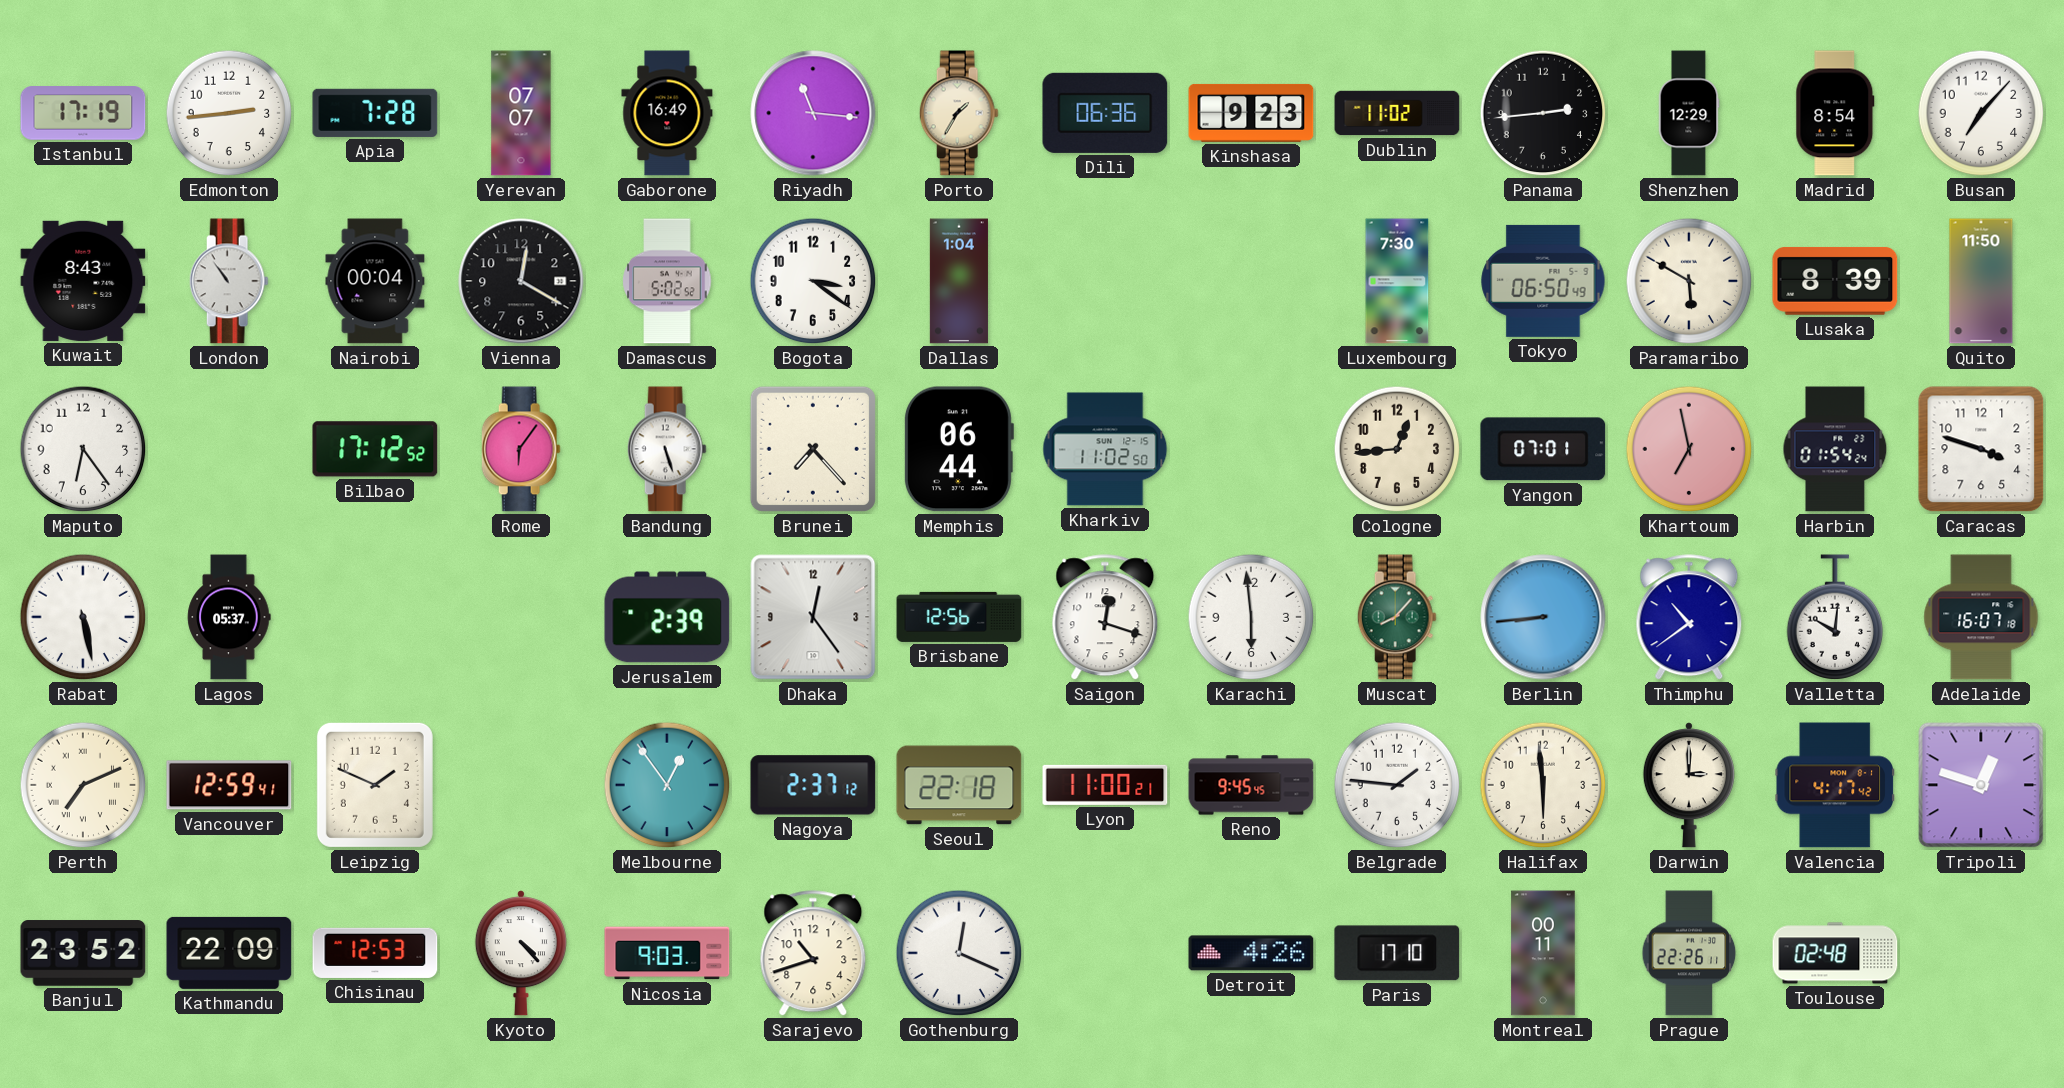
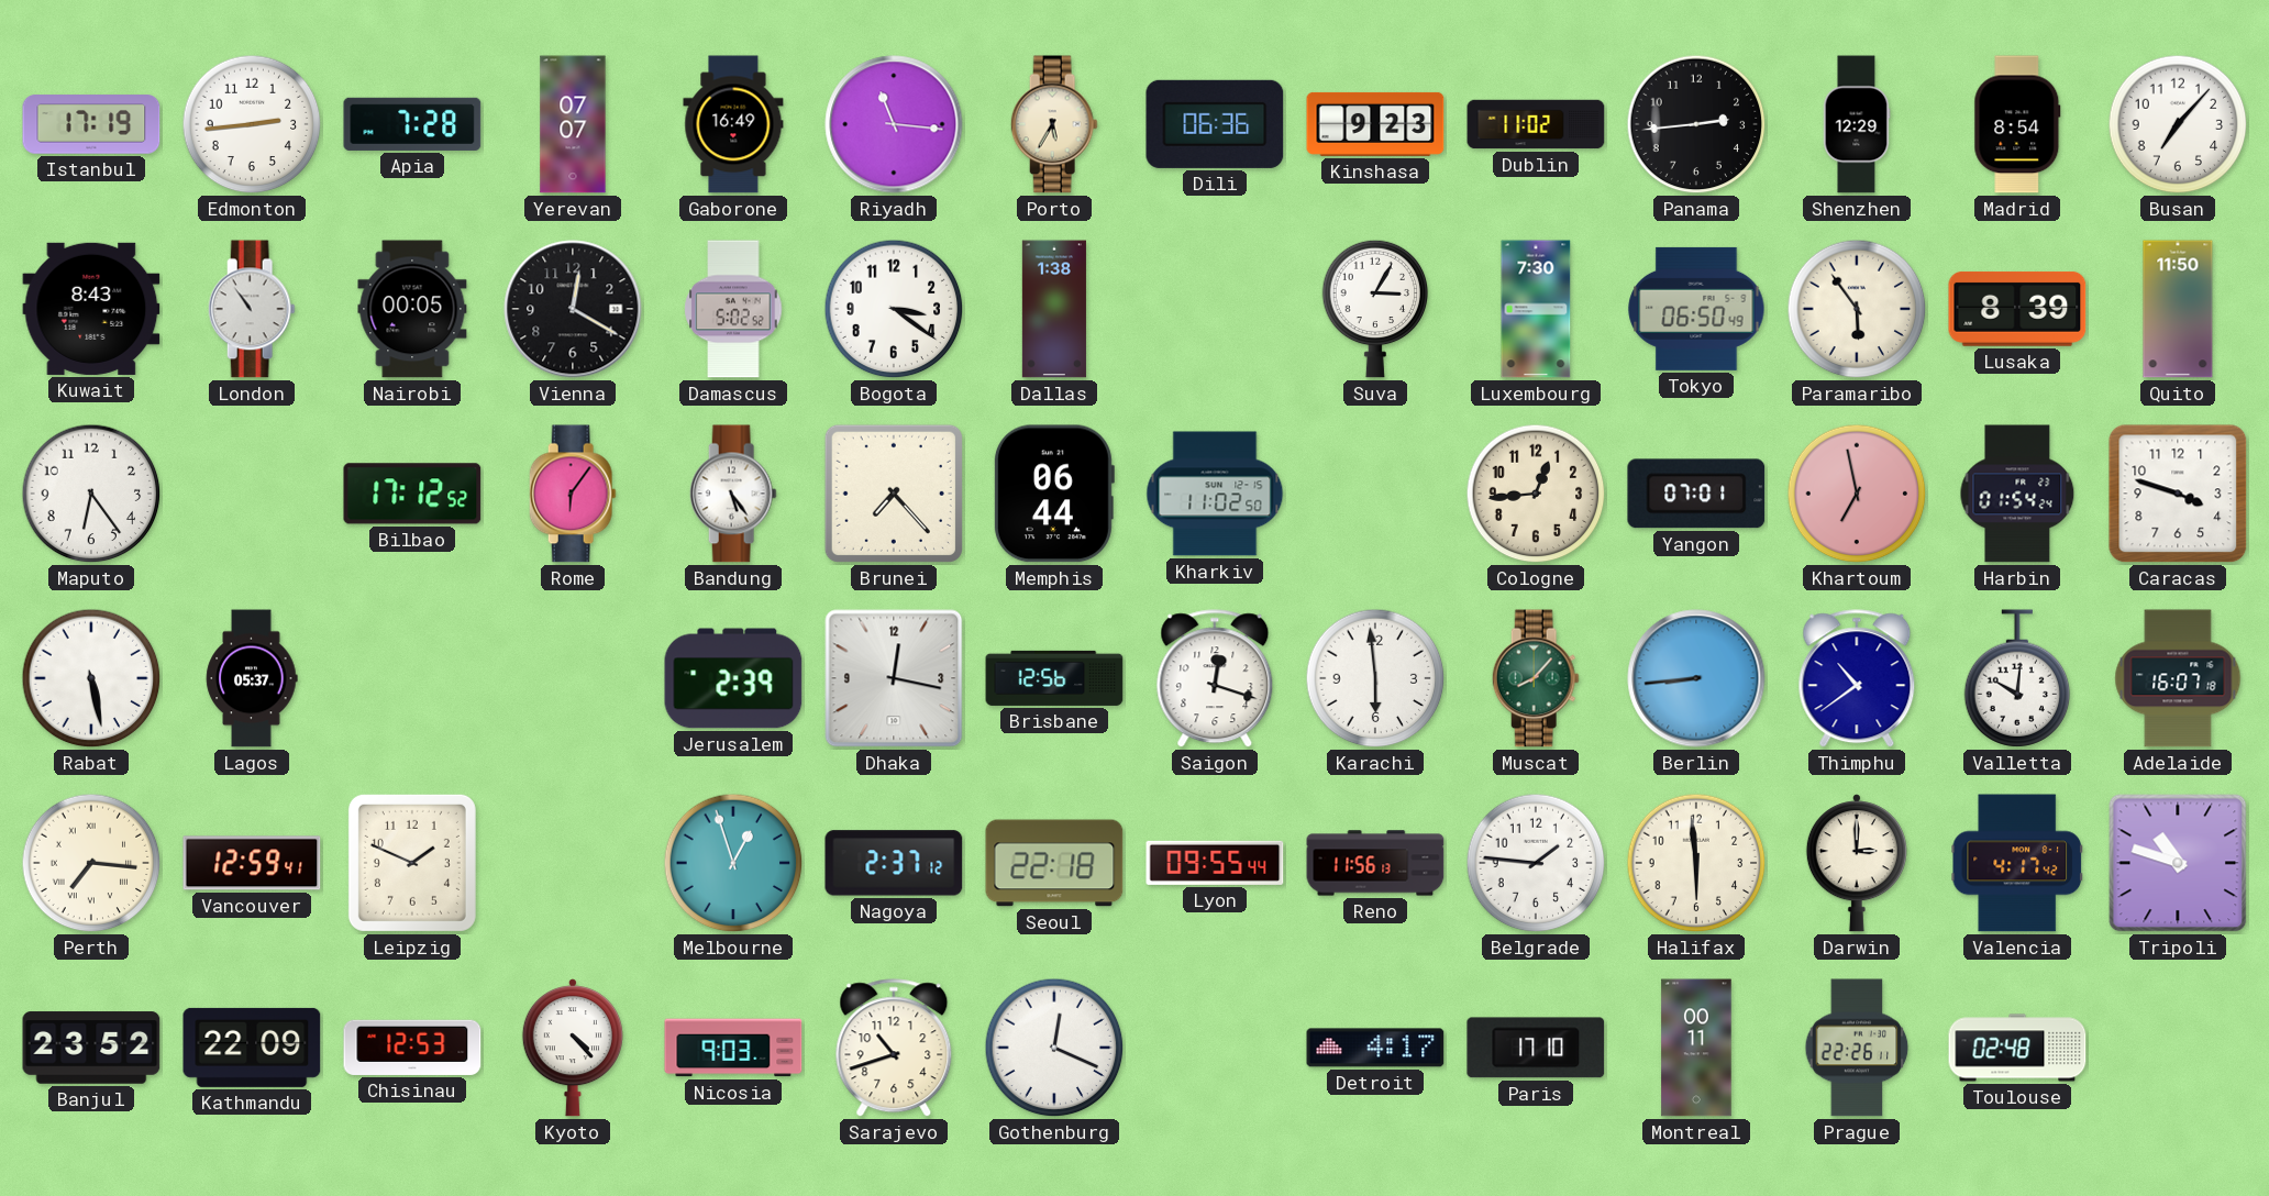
Porto: 1:35 -> 5:35
Nairobi: 00:04 -> 00:05
Dallas: 1:04 -> 1:38
Suva: none -> 3:05
Paramaribo: 5:50 -> 5:54
Bandung: 5:27 -> 5:24
Dhaka: 12:24 -> 12:17
Perth: 7:11 -> 7:16
Melbourne: 12:54 -> 12:57
Lyon: 11:00 -> 09:55
Reno: 9:45 -> 11:56
Tripoli: 12:48 -> 10:48
Detroit: 4:26 -> 4:17
